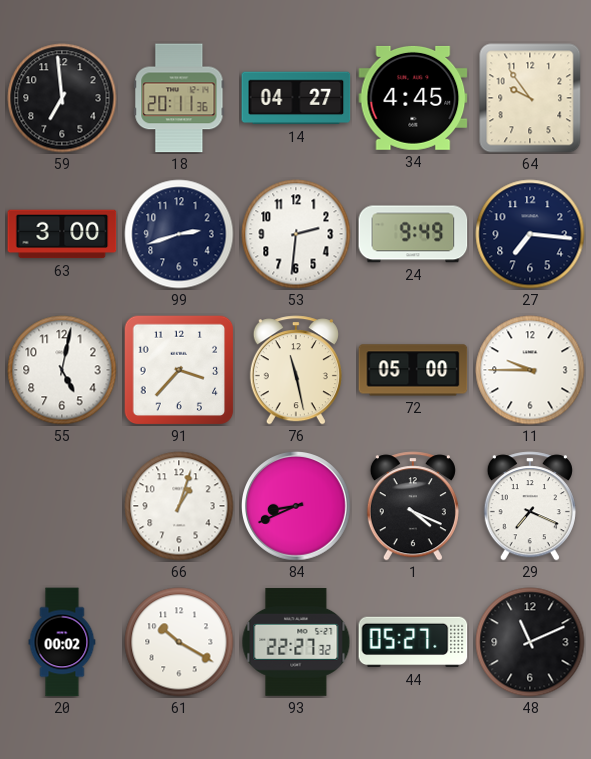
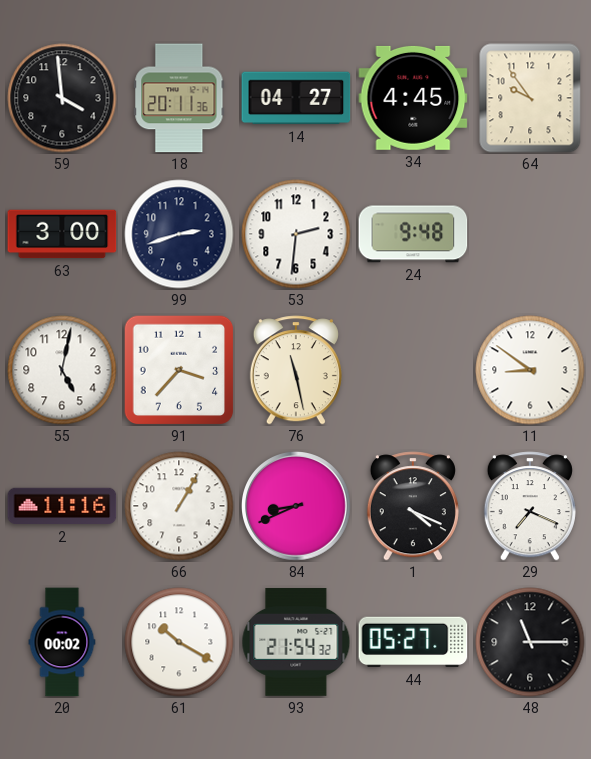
59: 6:59 -> 3:59
24: 9:49 -> 9:48
27: 7:16 -> none
72: 05:00 -> none
11: 9:45 -> 8:51
2: none -> 11:16
66: 1:03 -> 1:05
93: 22:27 -> 21:54
48: 11:11 -> 11:15
